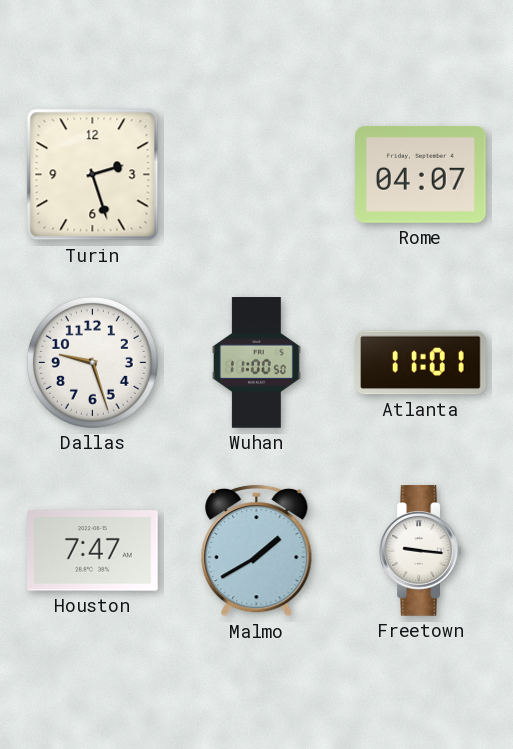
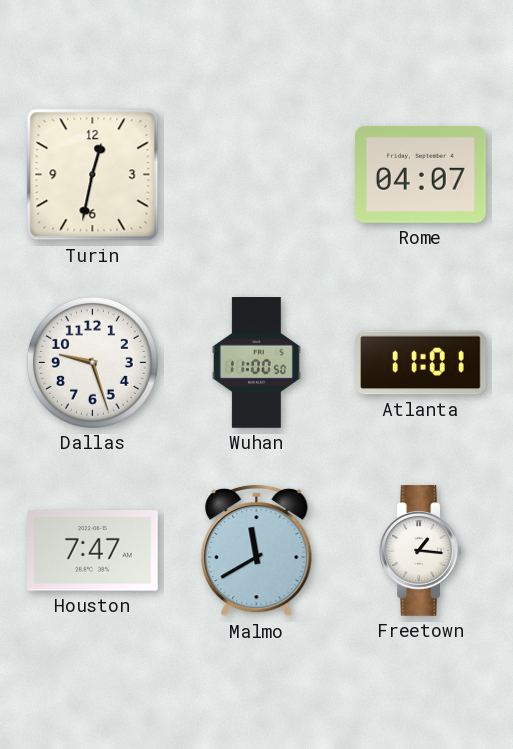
Turin: 2:27 -> 12:32
Malmo: 1:40 -> 11:40
Freetown: 9:16 -> 1:16
